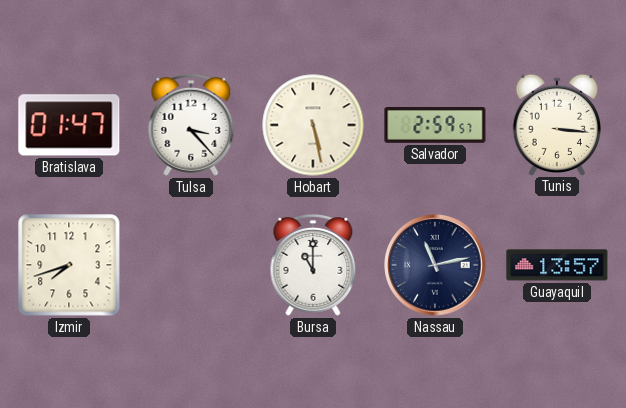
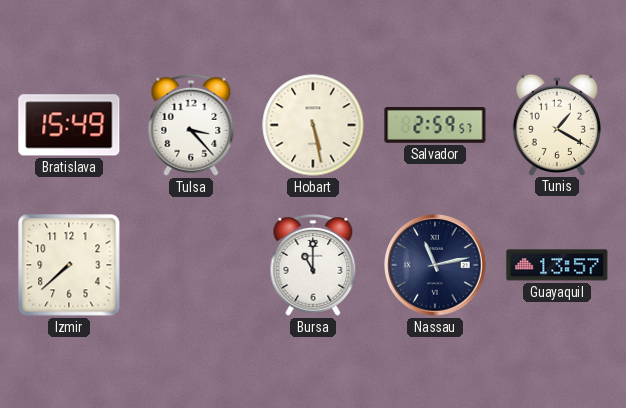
Bratislava: 01:47 -> 15:49
Tunis: 3:16 -> 1:20
Izmir: 7:42 -> 7:38
